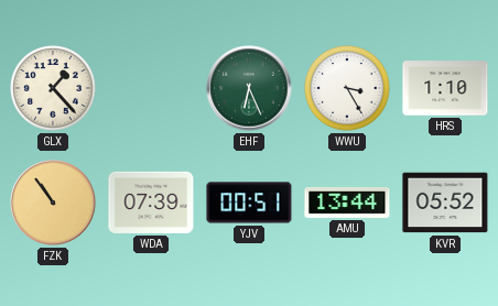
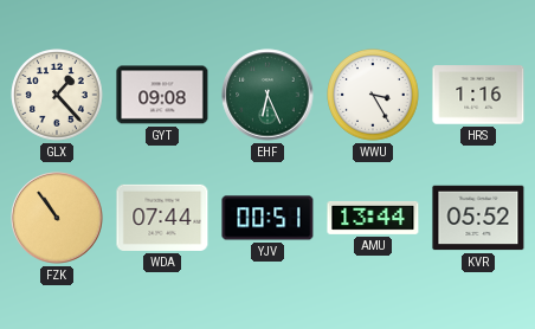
GYT: none -> 09:08
HRS: 1:10 -> 1:16
WDA: 07:39 -> 07:44
